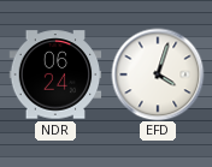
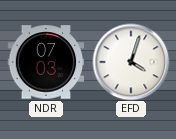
NDR: 06:24 -> 07:03
